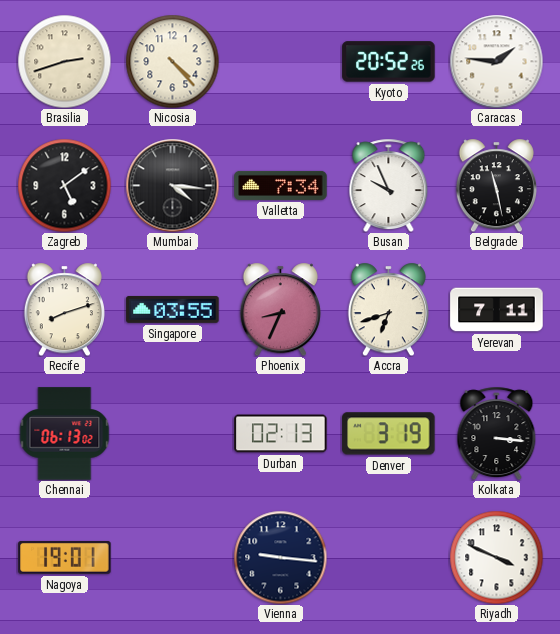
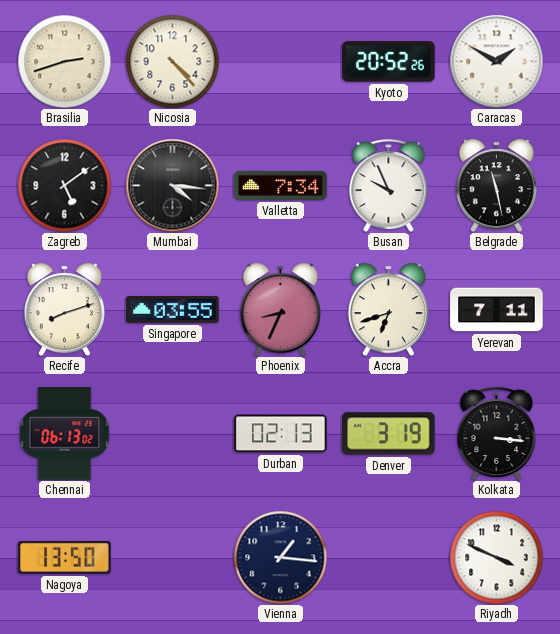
Caracas: 1:46 -> 1:50
Nagoya: 19:01 -> 13:50
Vienna: 9:16 -> 1:16
